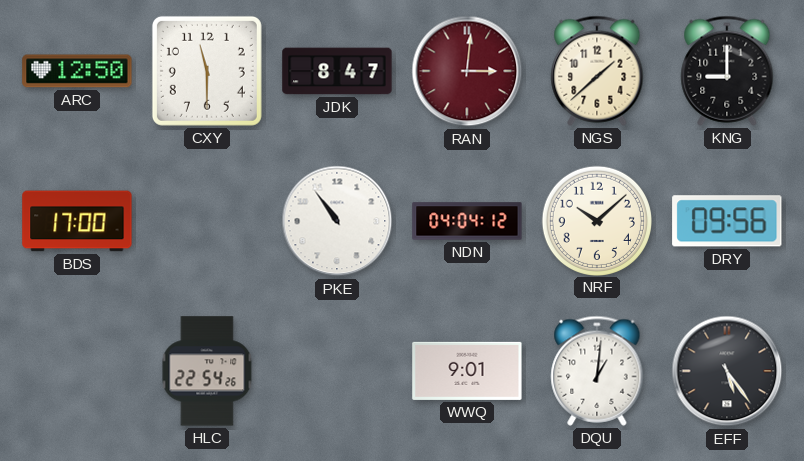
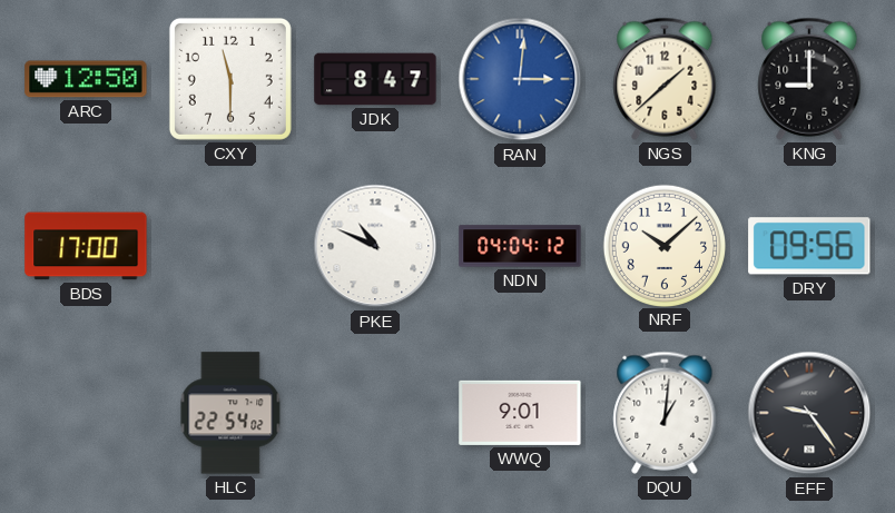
RAN dial: burgundy -> blue
PKE: 10:54 -> 10:49
HLC: 22:54:26 -> 22:54:02
EFF: 5:24 -> 9:24
